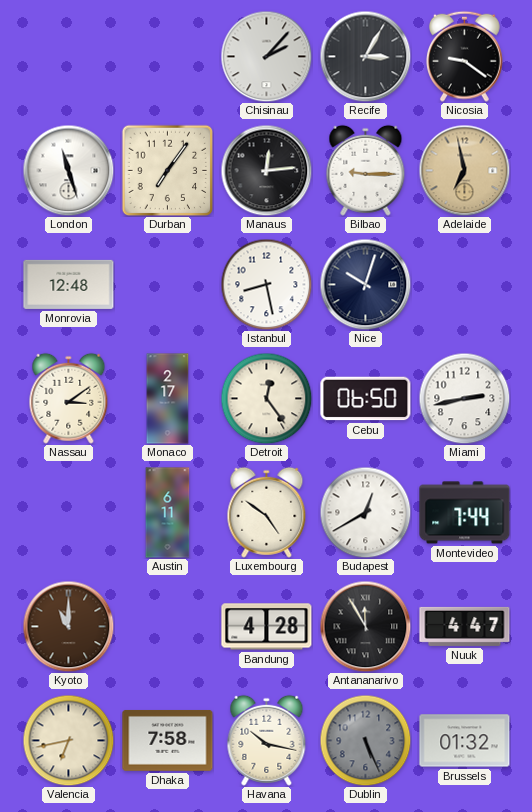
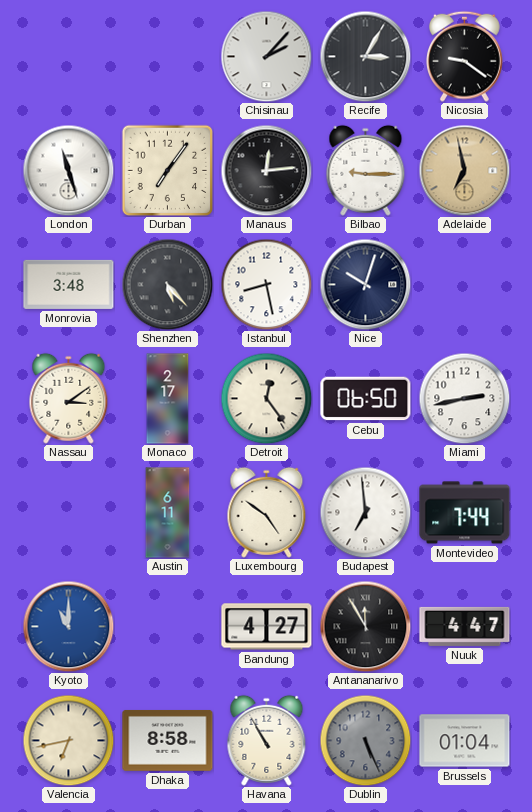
Monrovia: 12:48 -> 3:48
Shenzhen: none -> 5:23
Budapest: 12:40 -> 6:59
Kyoto dial: brown -> blue
Bandung: 4:28 -> 4:27
Dhaka: 7:58 -> 8:58
Havana: 10:17 -> 10:55
Brussels: 01:32 -> 01:04
